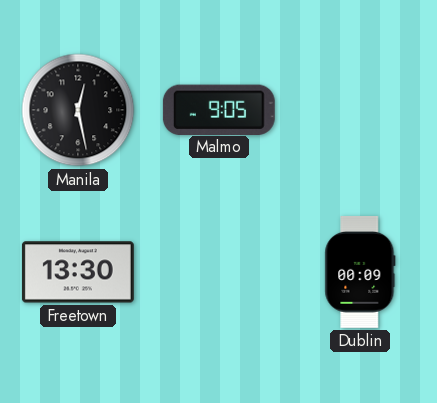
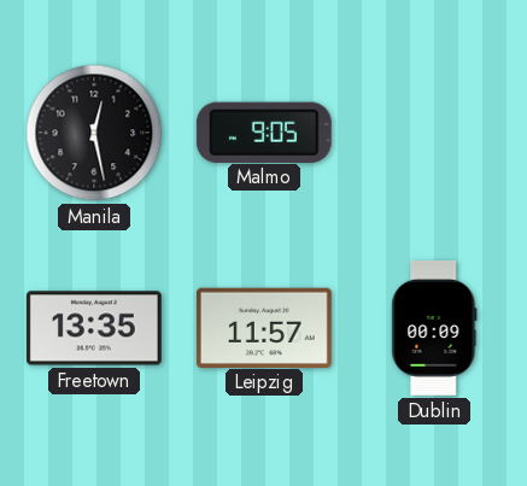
Freetown: 13:30 -> 13:35
Leipzig: none -> 11:57
